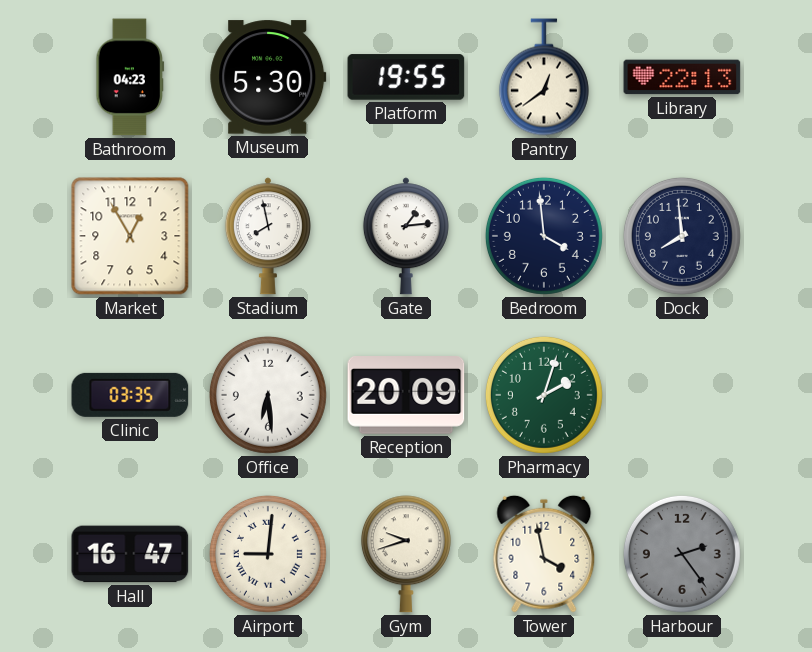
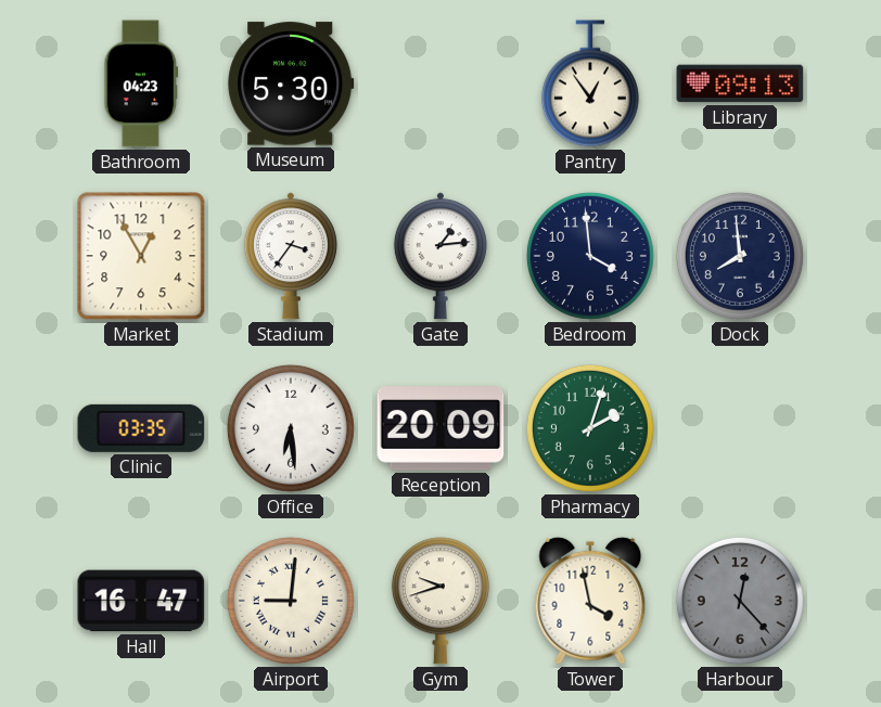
Platform: 19:55 -> none
Pantry: 12:39 -> 12:54
Library: 22:13 -> 09:13
Stadium: 7:58 -> 3:36
Harbour: 2:24 -> 12:23
